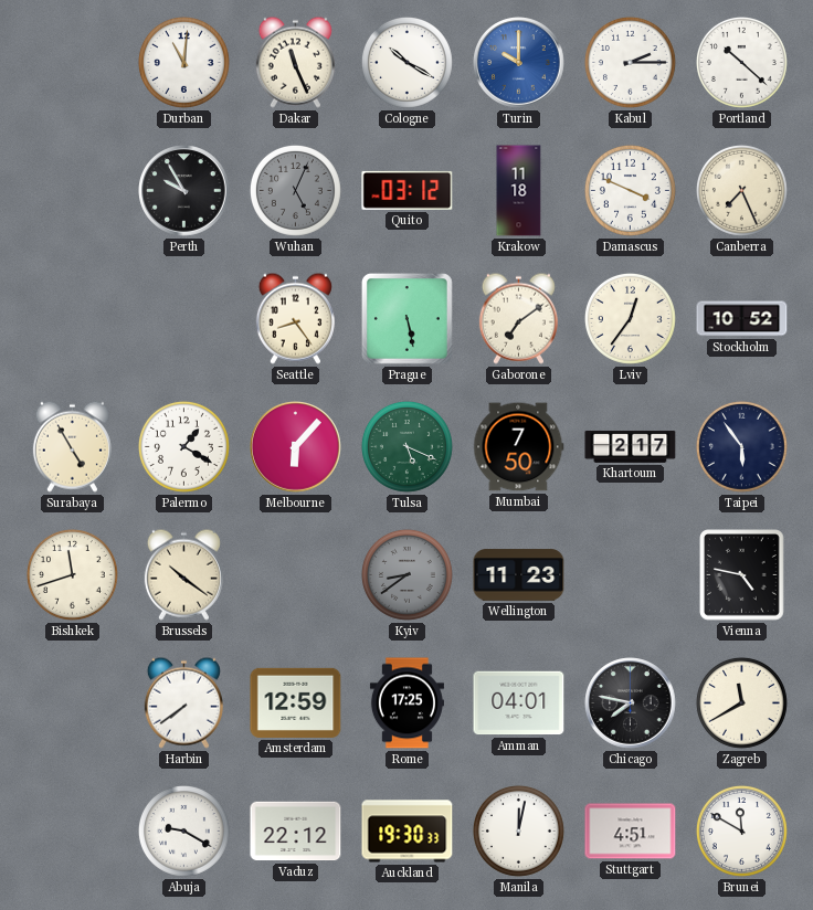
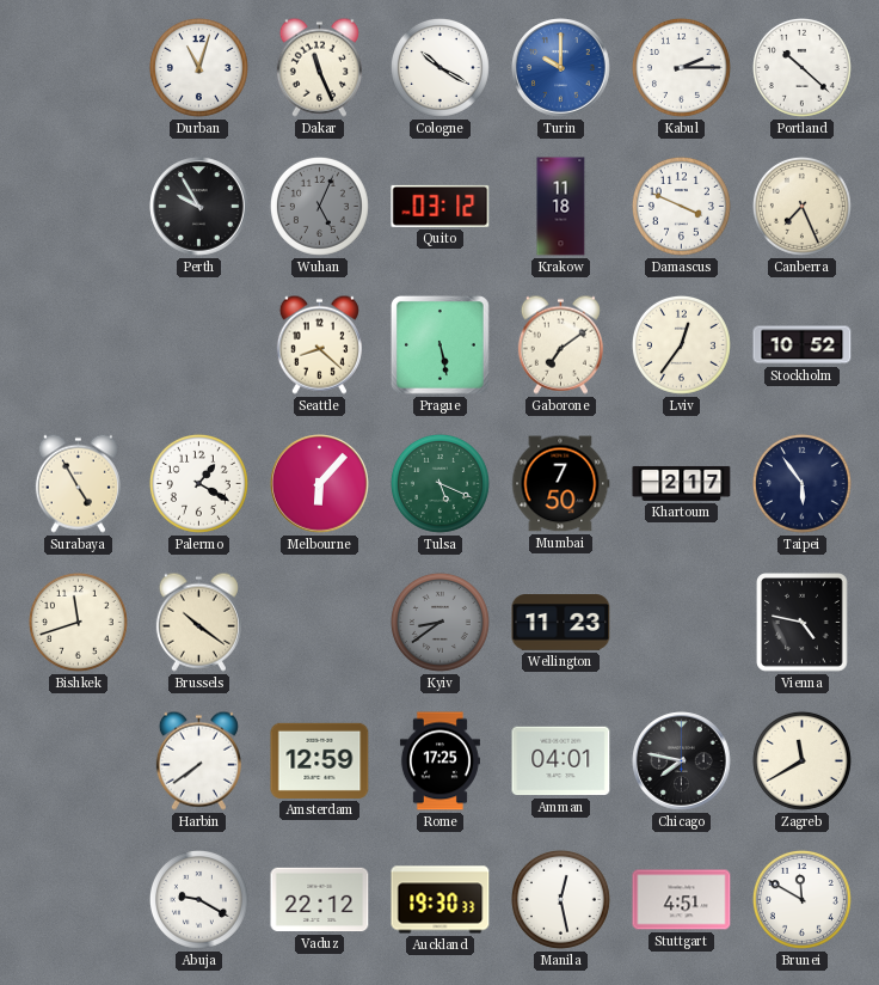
Durban: 11:01 -> 11:03
Seattle: 8:24 -> 8:22
Manila: 12:02 -> 12:28
